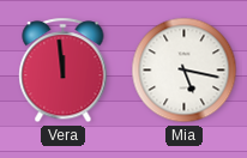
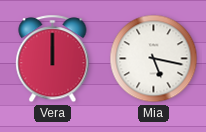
Vera: 11:59 -> 12:00
